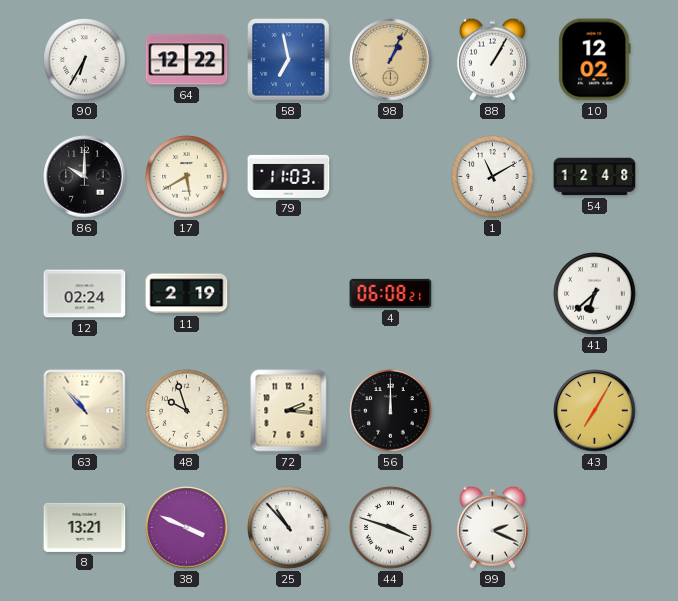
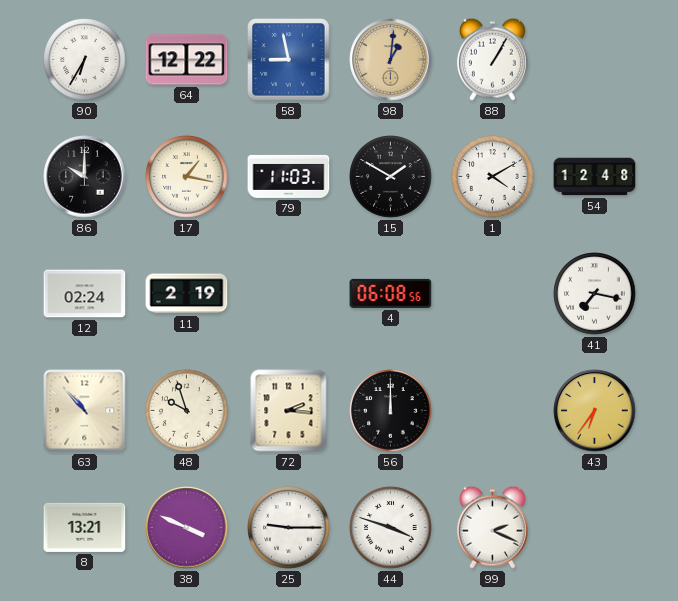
58: 6:58 -> 8:58
98: 1:04 -> 1:01
10: 12:02 -> none
17: 5:40 -> 1:17
15: none -> 1:50
1: 11:10 -> 4:10
4: 06:08:21 -> 06:08:56
41: 6:38 -> 7:17
43: 7:05 -> 6:36
25: 10:53 -> 9:15
